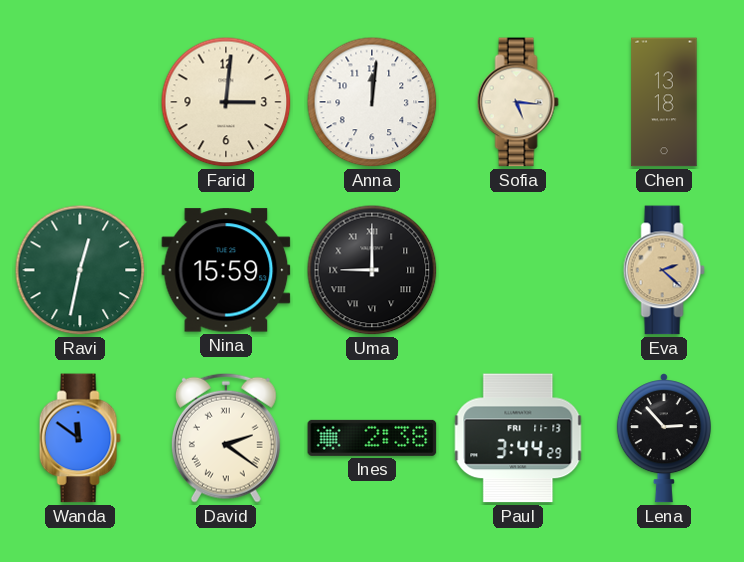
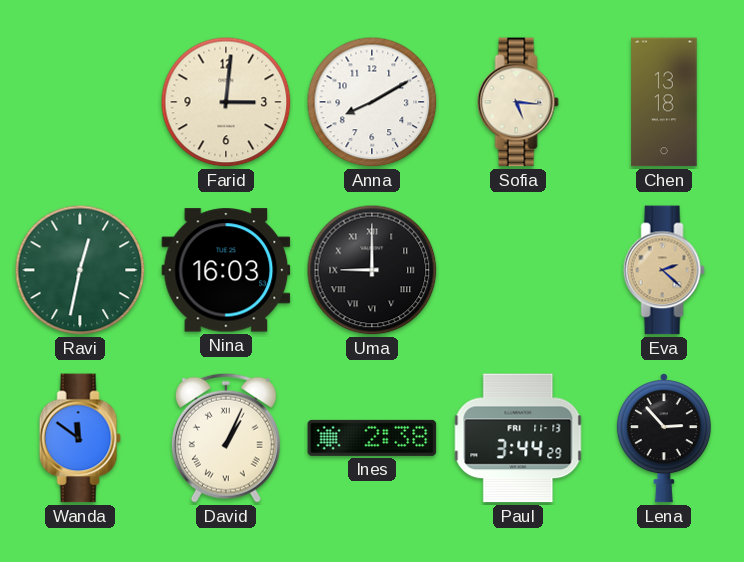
Anna: 12:01 -> 8:10
Nina: 15:59 -> 16:03
David: 2:21 -> 1:04
